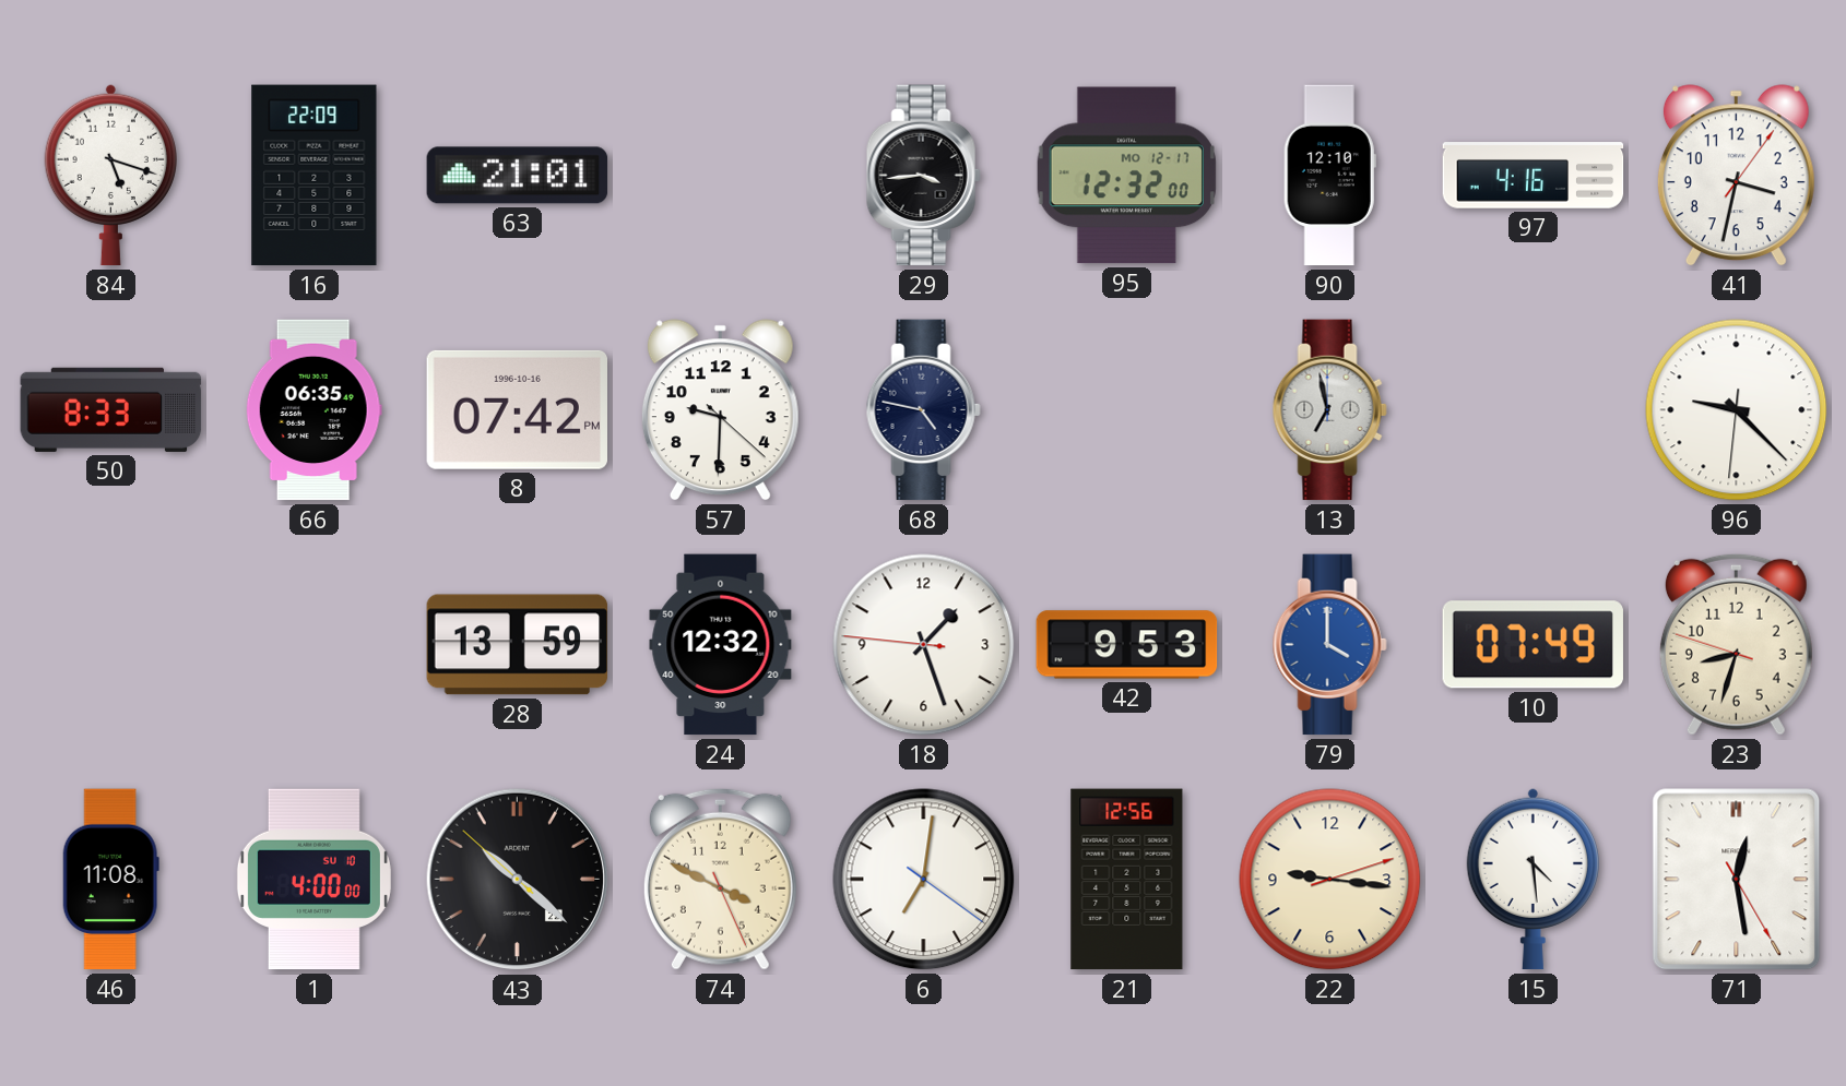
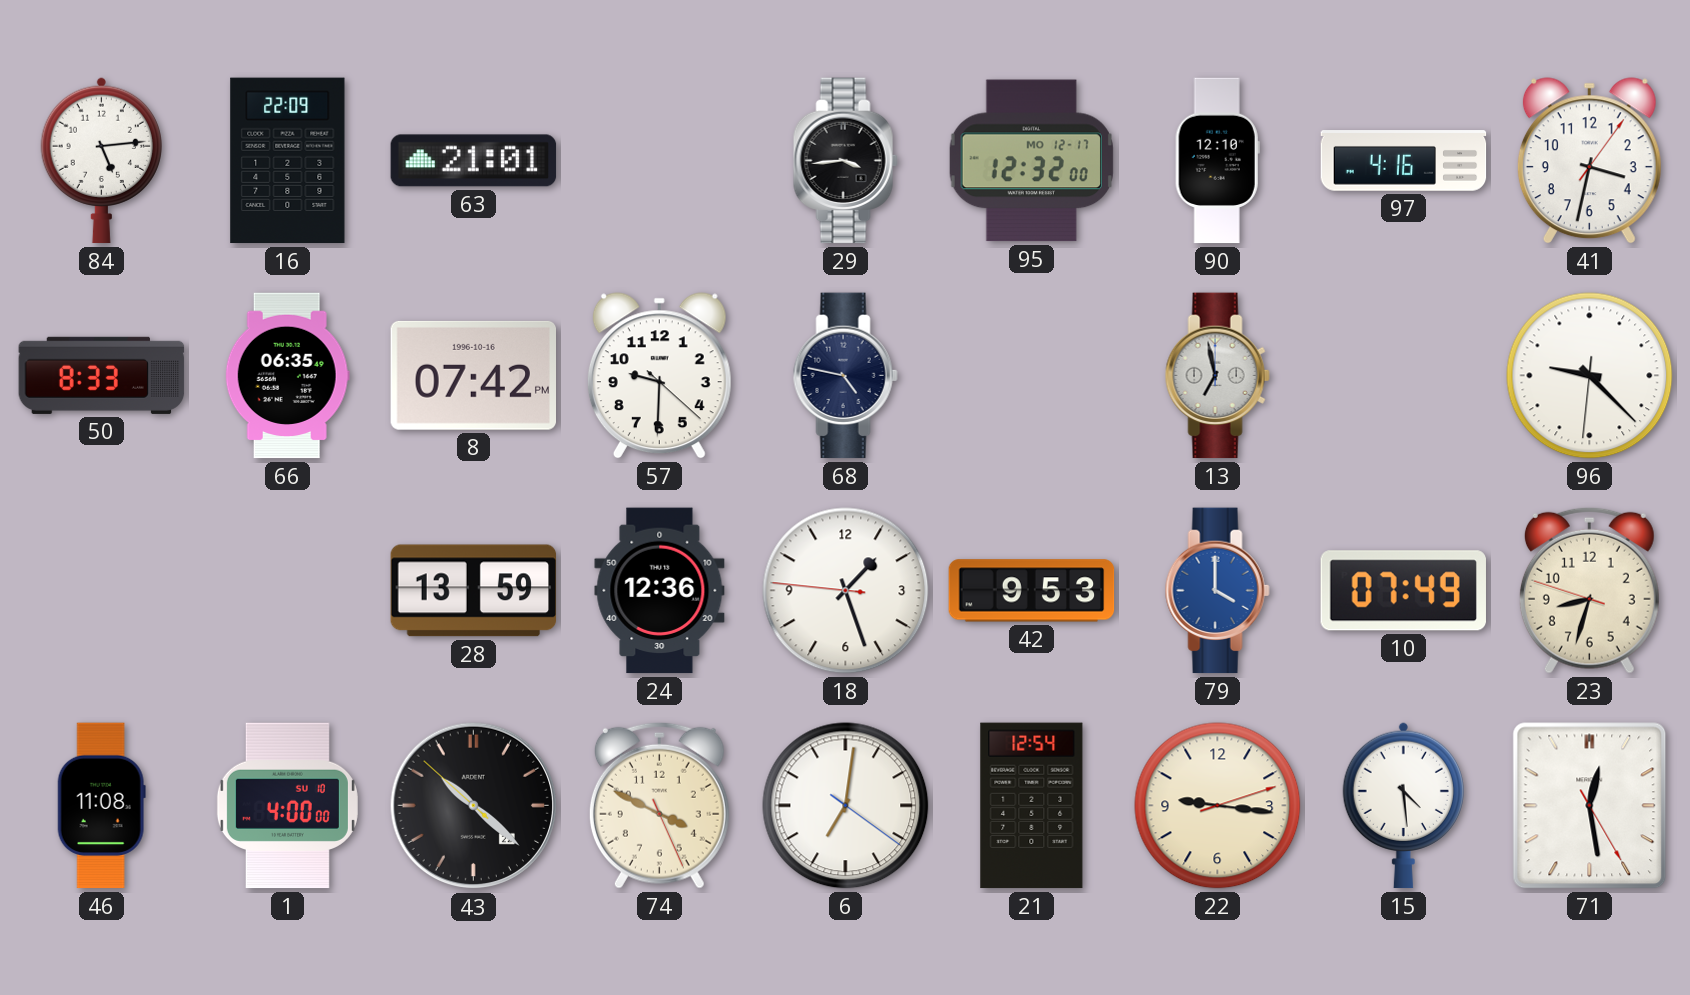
84: 5:18 -> 5:14
24: 12:32 -> 12:36
21: 12:56 -> 12:54
